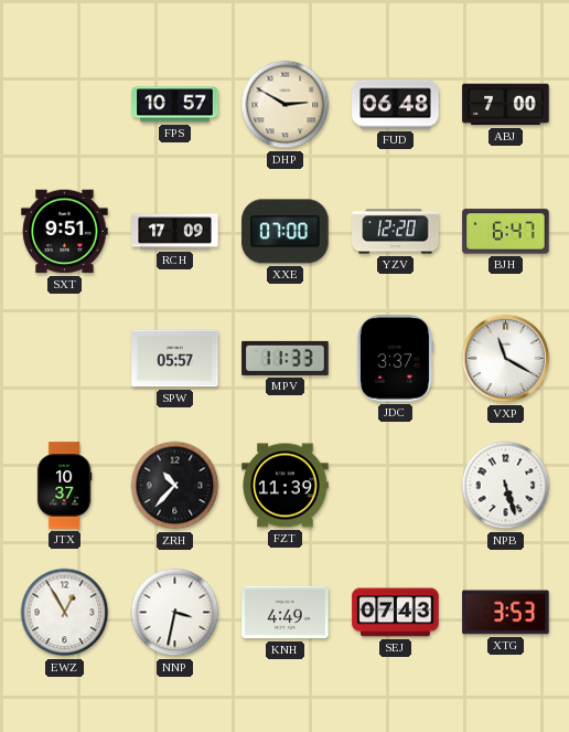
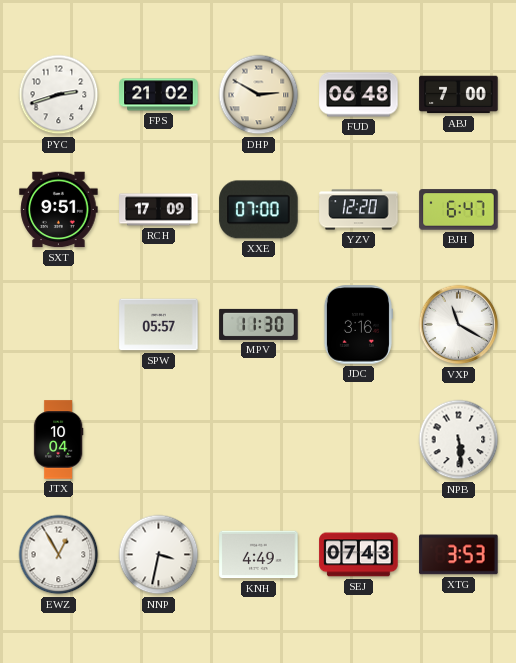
PYC: none -> 2:42
FPS: 10:57 -> 21:02
MPV: 11:33 -> 11:30
JDC: 3:37 -> 3:16
JTX: 10:37 -> 10:04
ZRH: 10:37 -> none
FZT: 11:39 -> none
NPB: 5:27 -> 5:29
